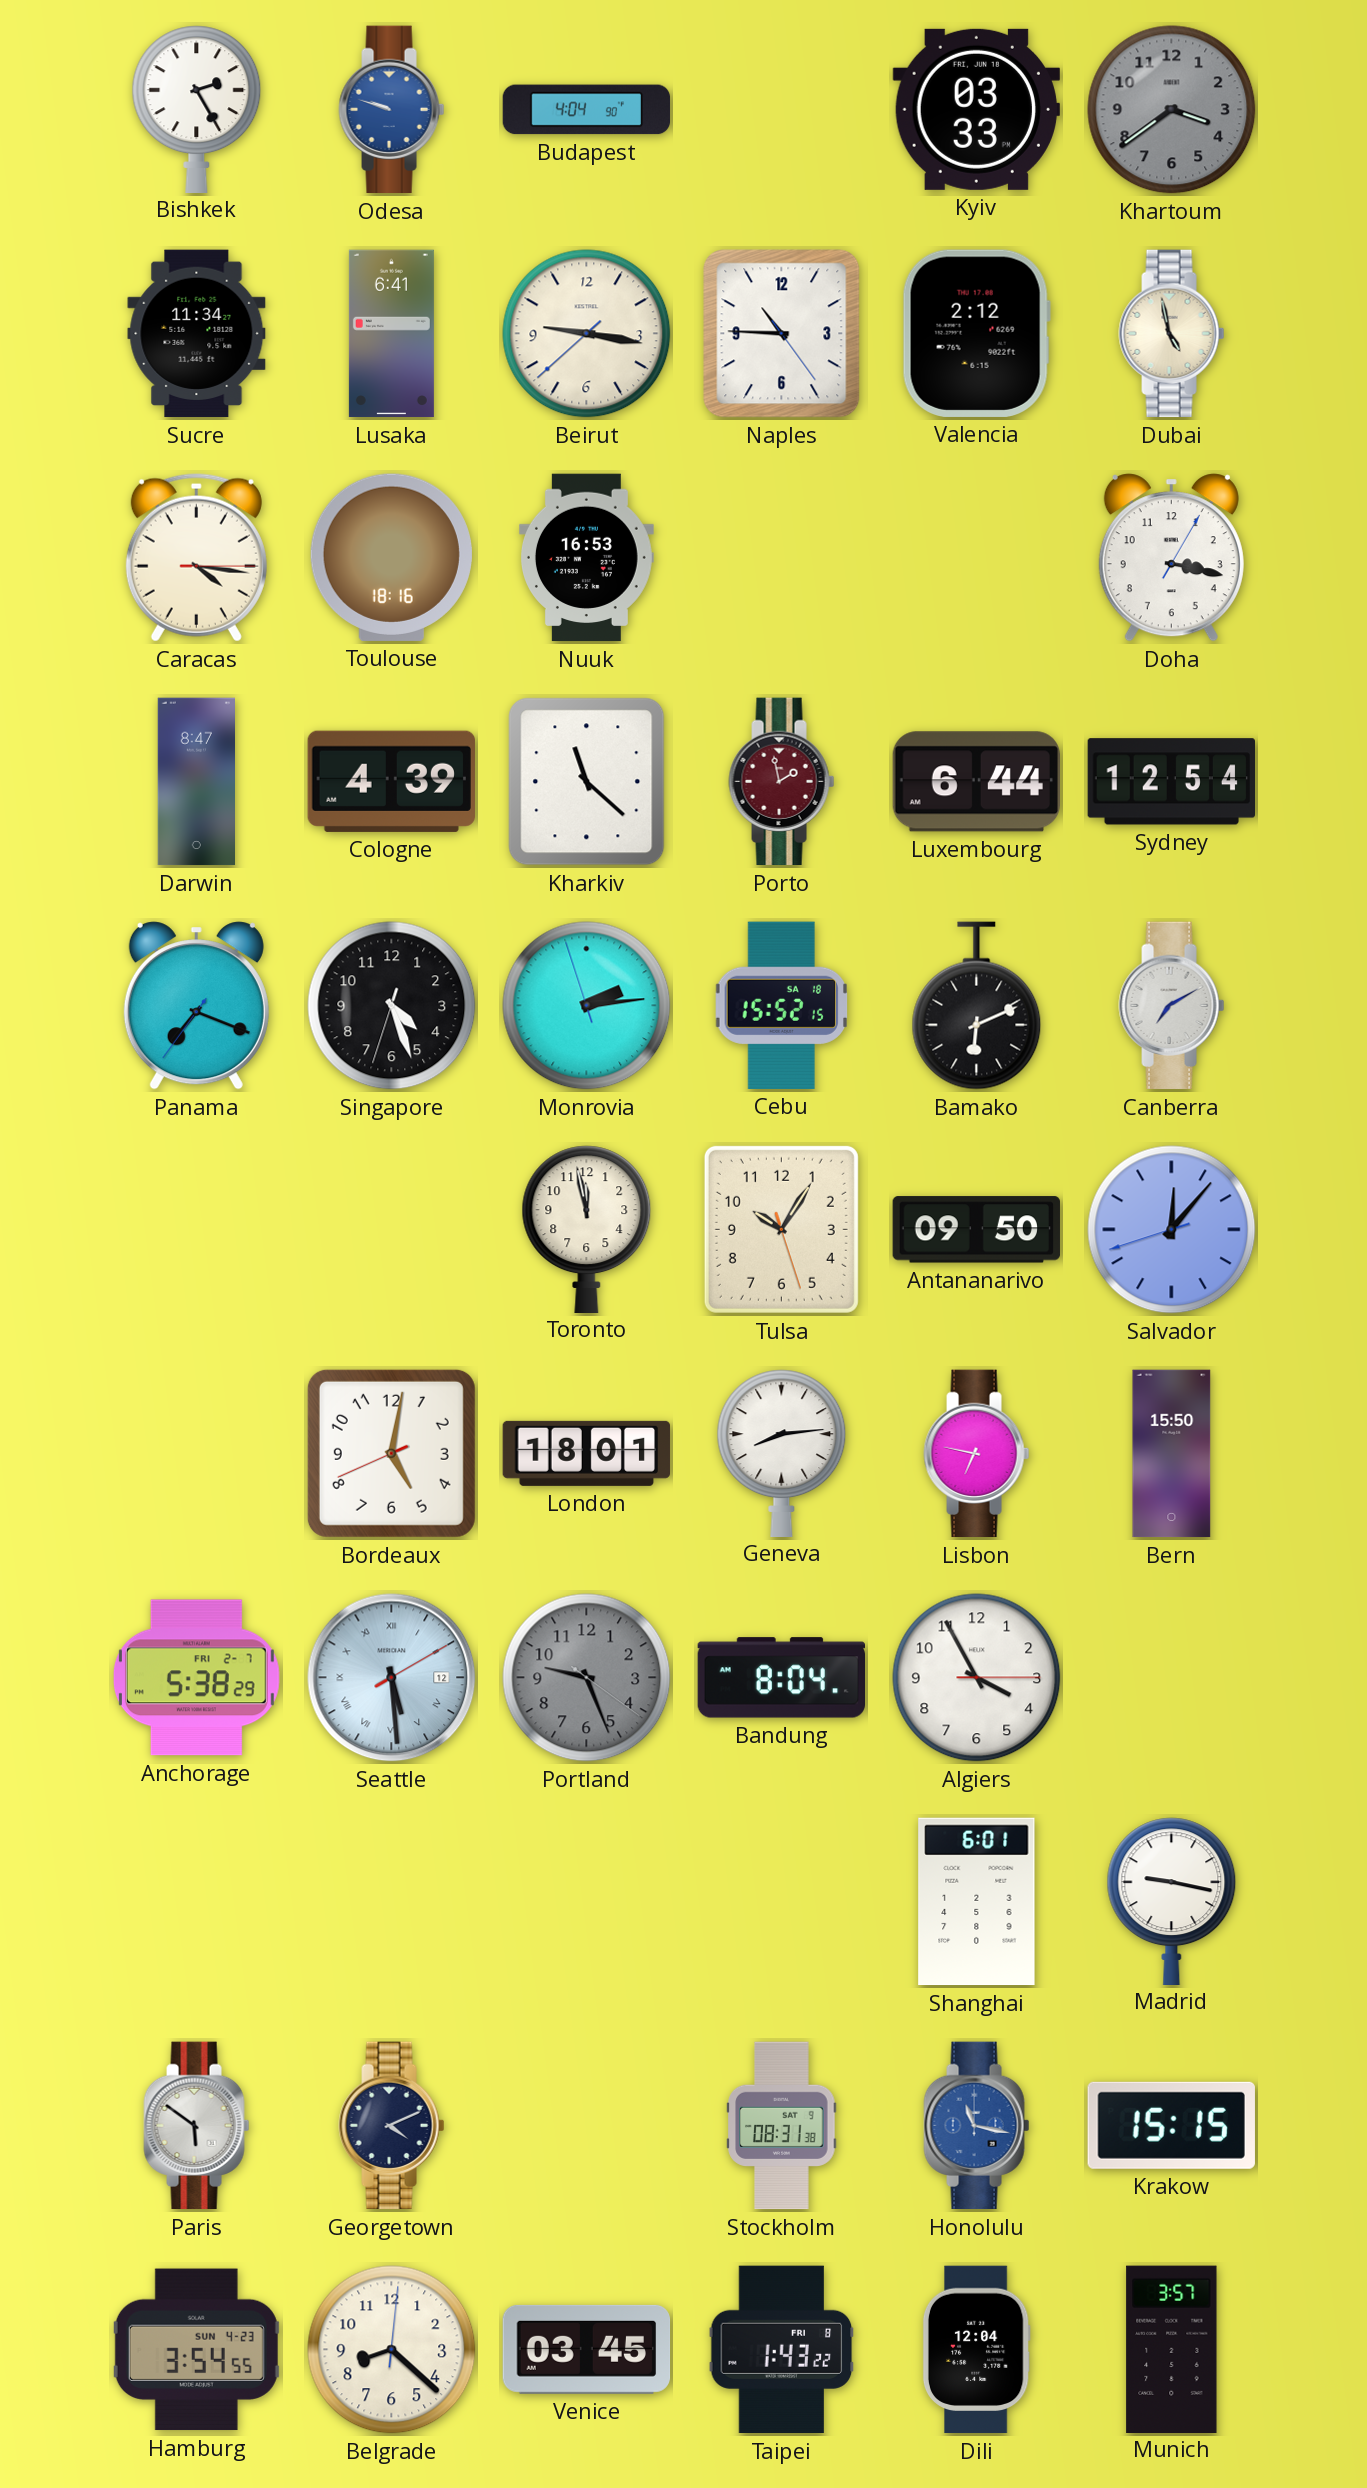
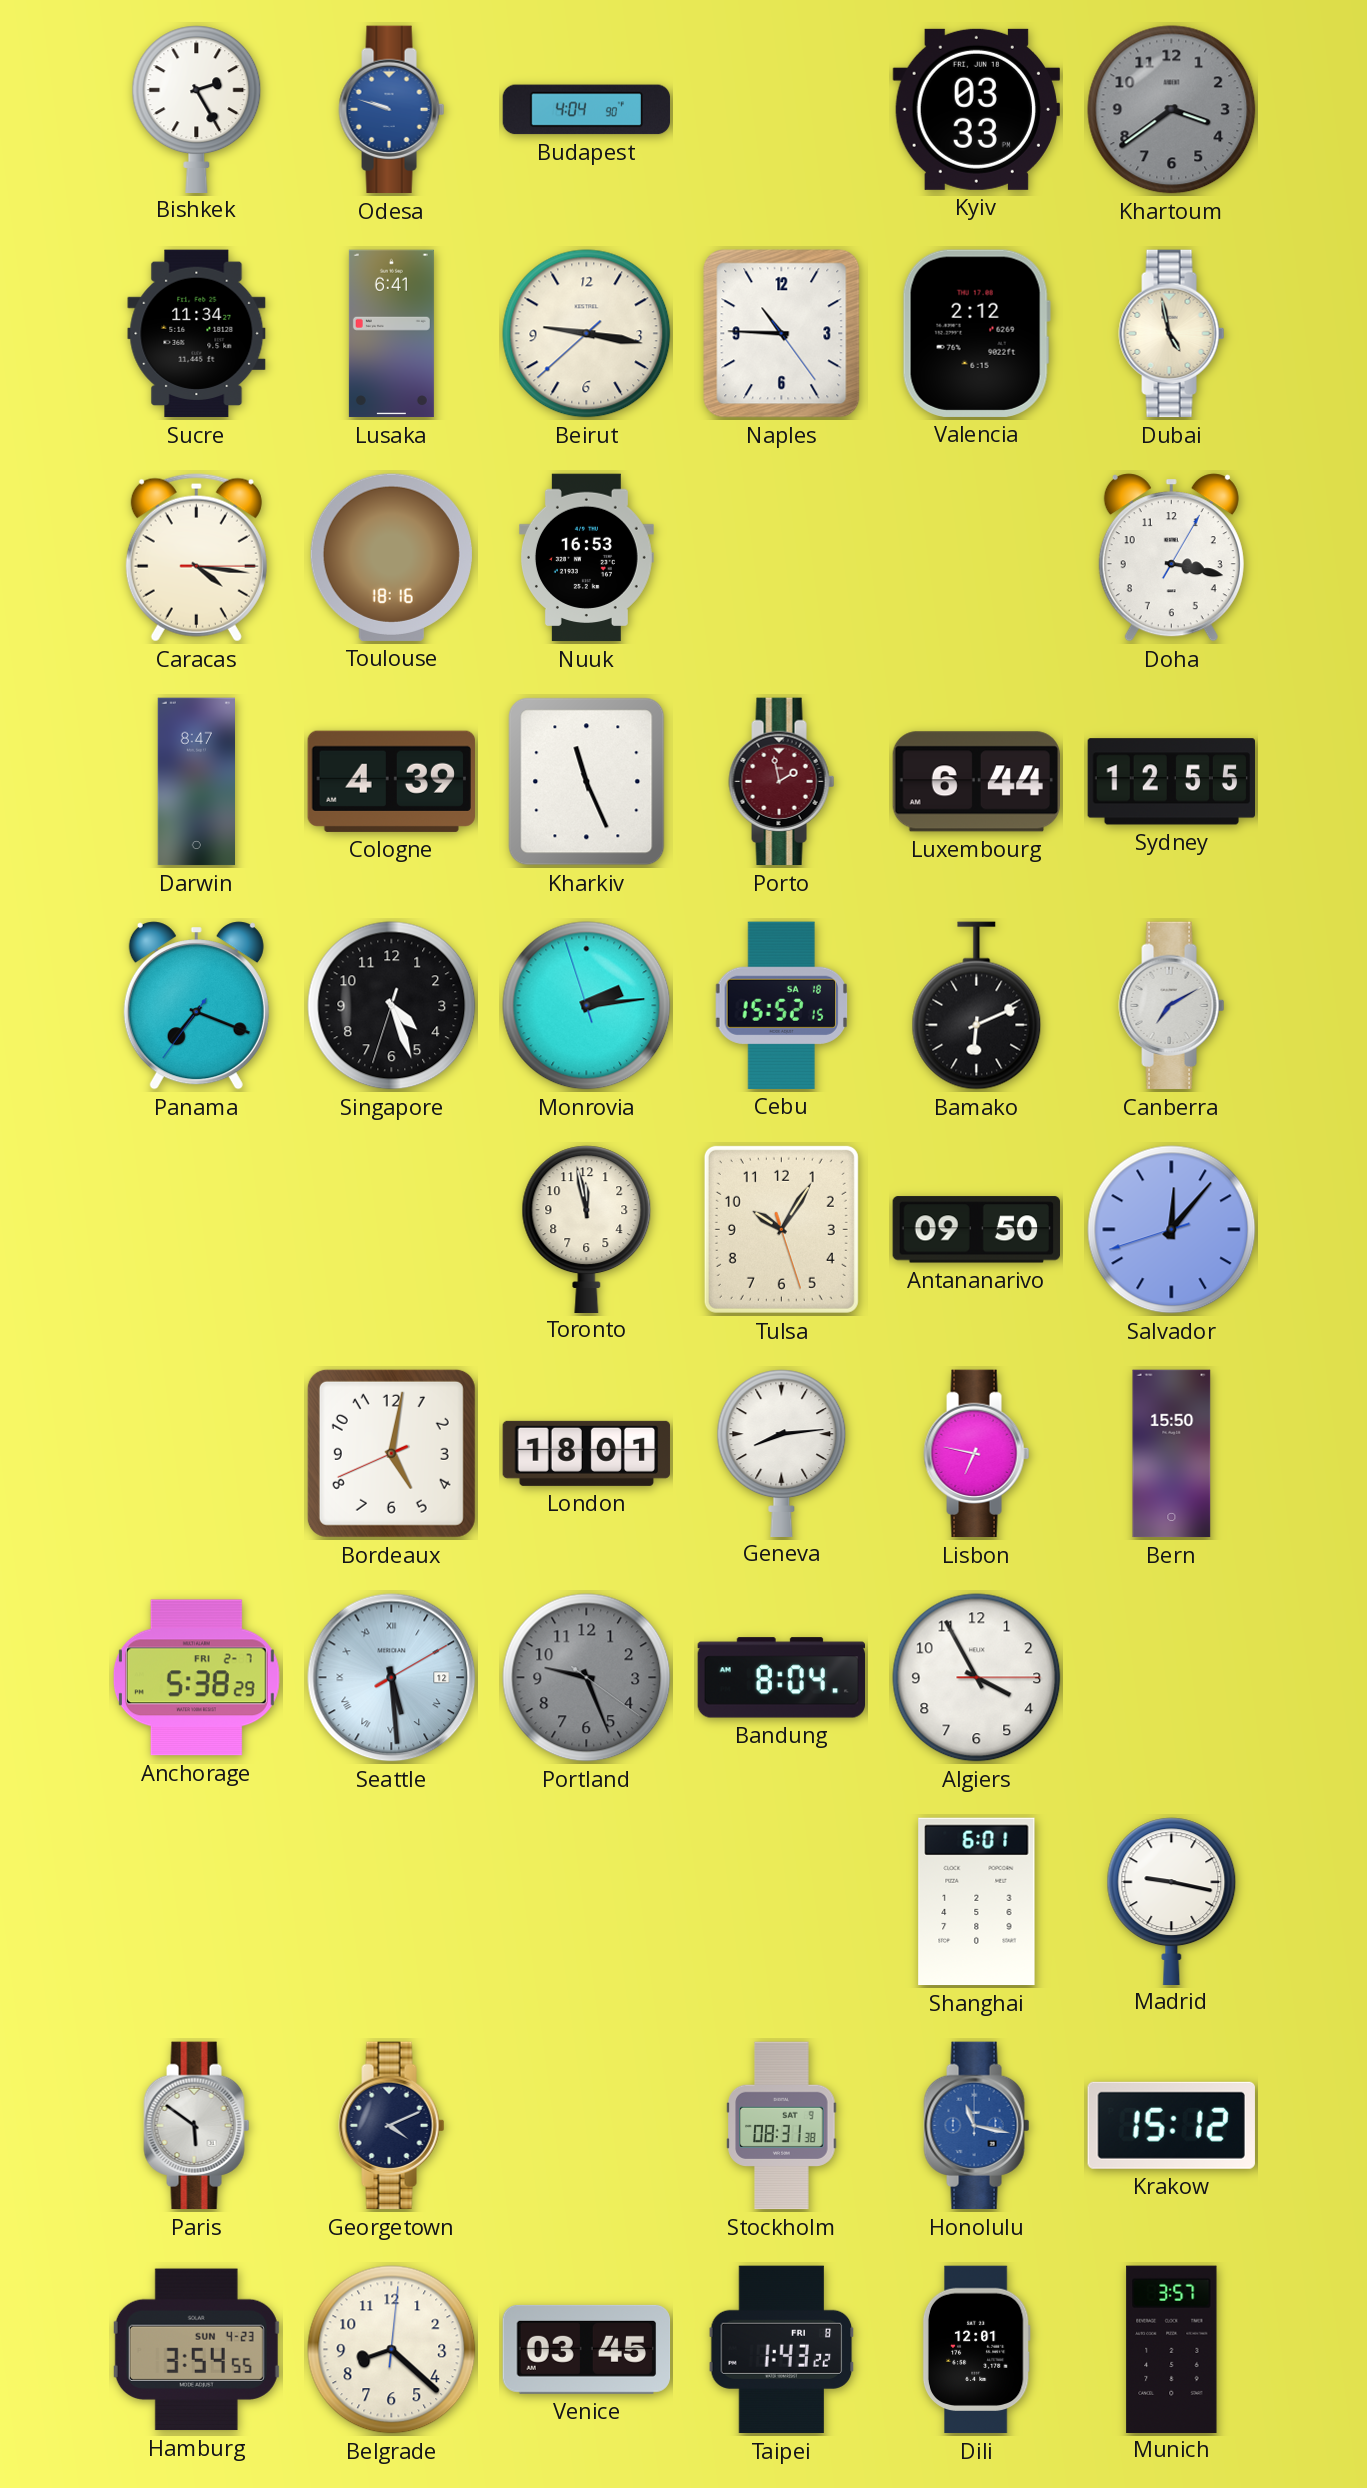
Kharkiv: 11:22 -> 11:26
Sydney: 12:54 -> 12:55
Krakow: 15:15 -> 15:12
Dili: 12:04 -> 12:01
